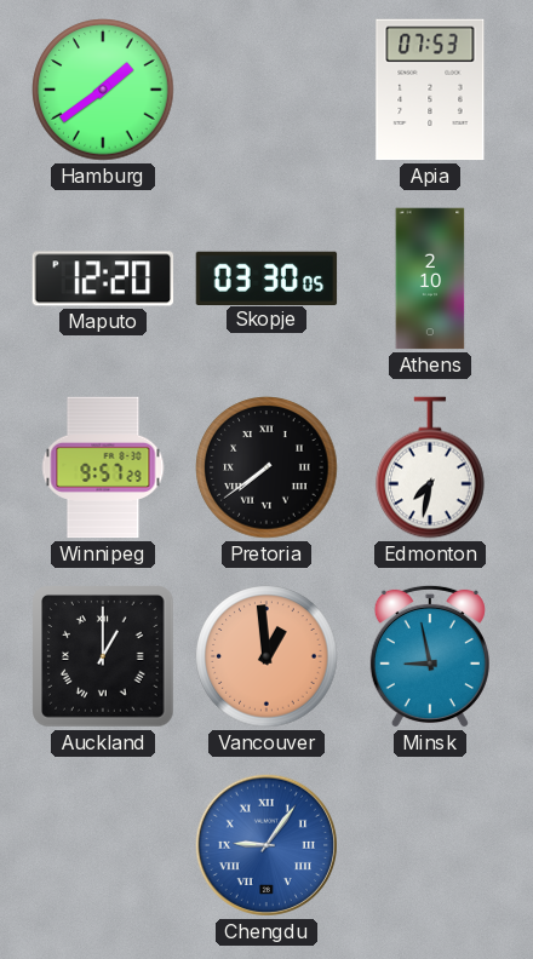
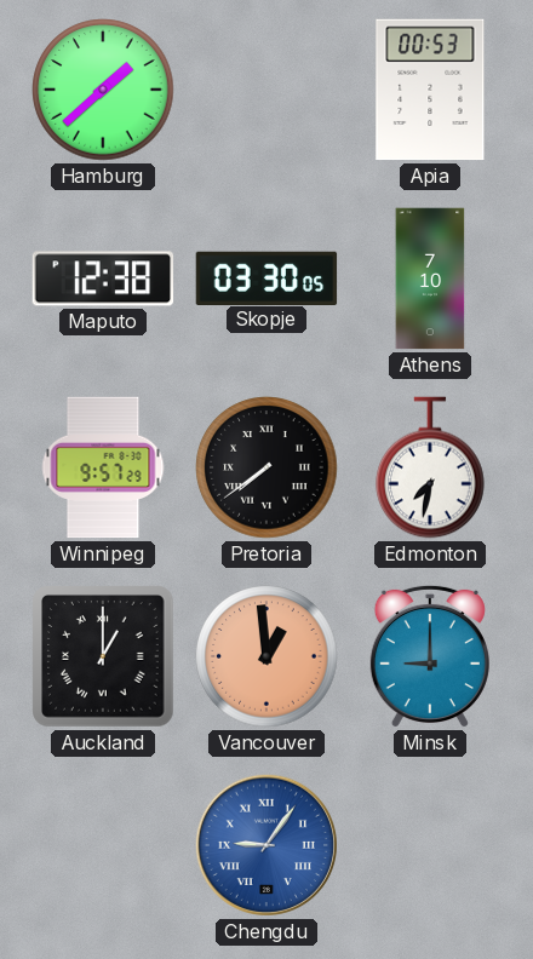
Hamburg: 1:39 -> 1:38
Apia: 07:53 -> 00:53
Maputo: 12:20 -> 12:38
Athens: 2:10 -> 7:10
Minsk: 8:58 -> 9:00
